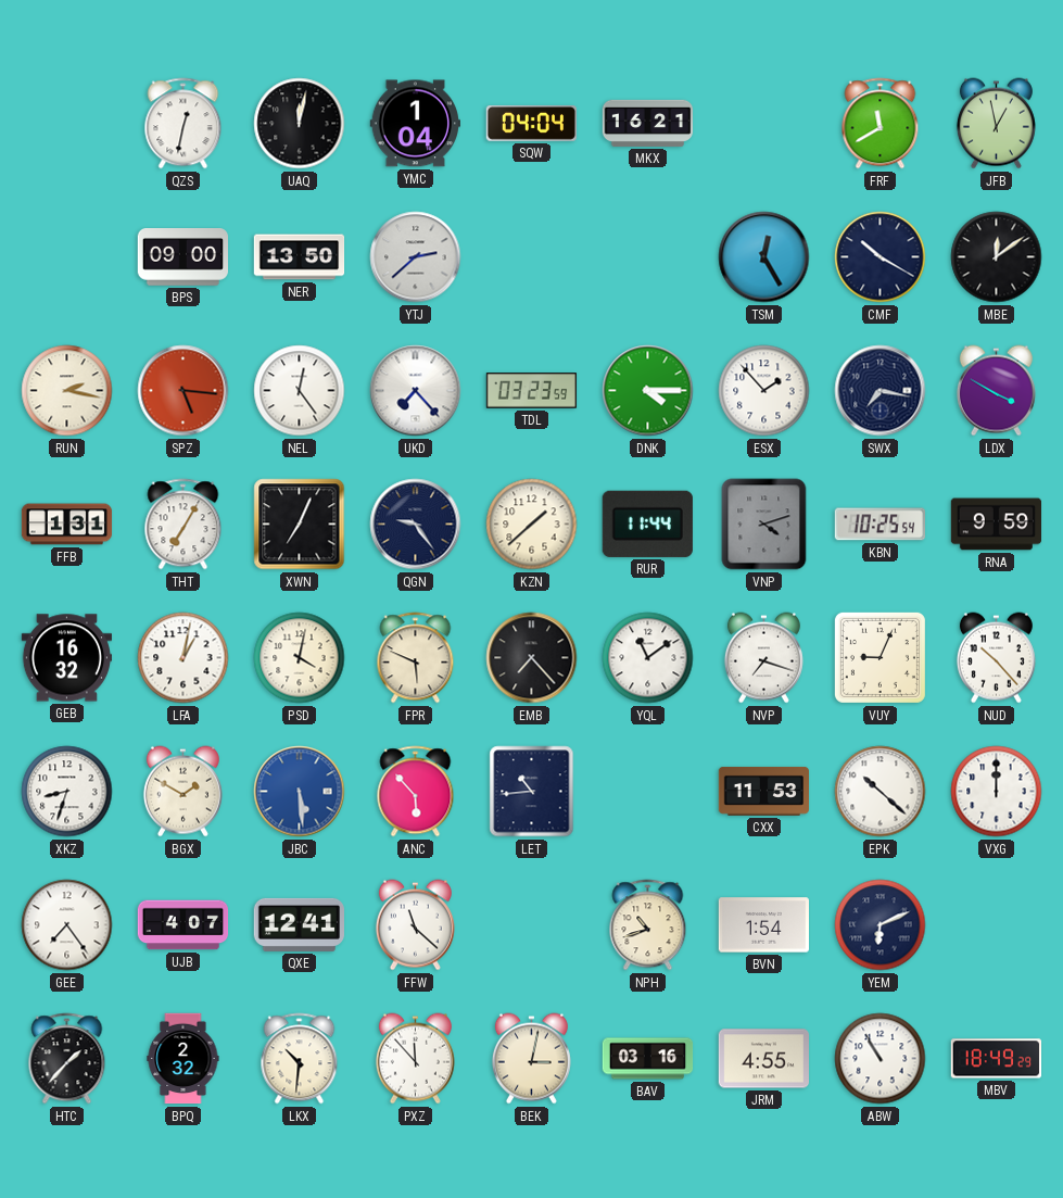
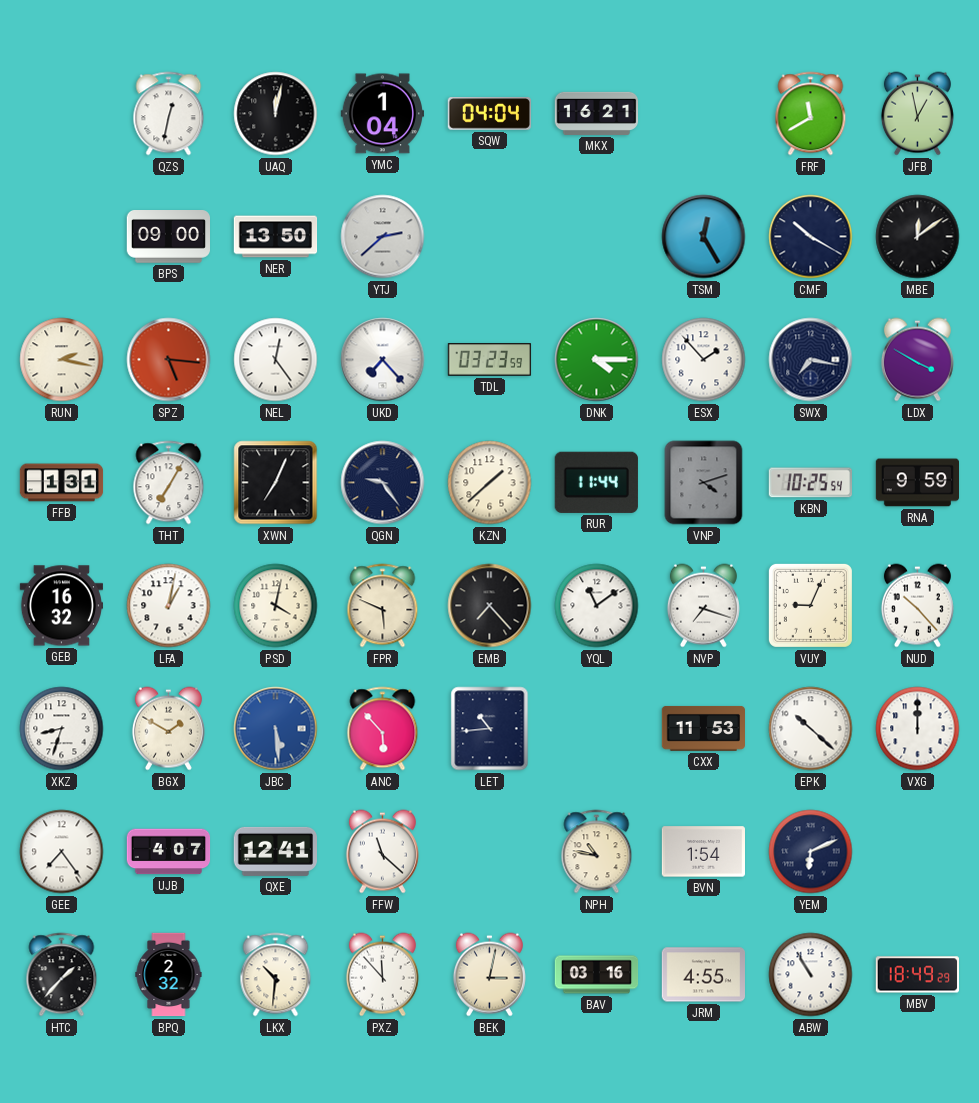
NPH: 10:42 -> 10:47
